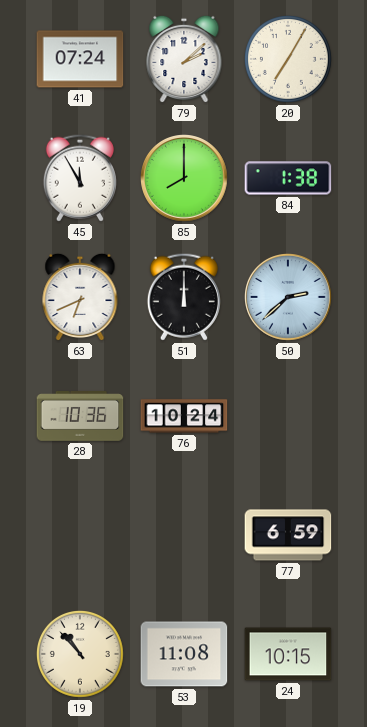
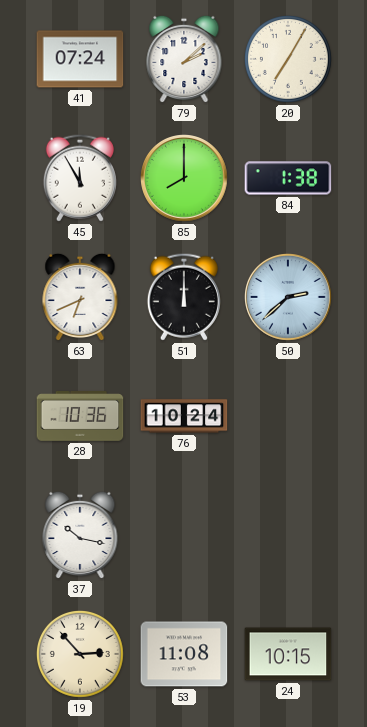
37: none -> 10:17
77: 6:59 -> none
19: 10:53 -> 2:53
